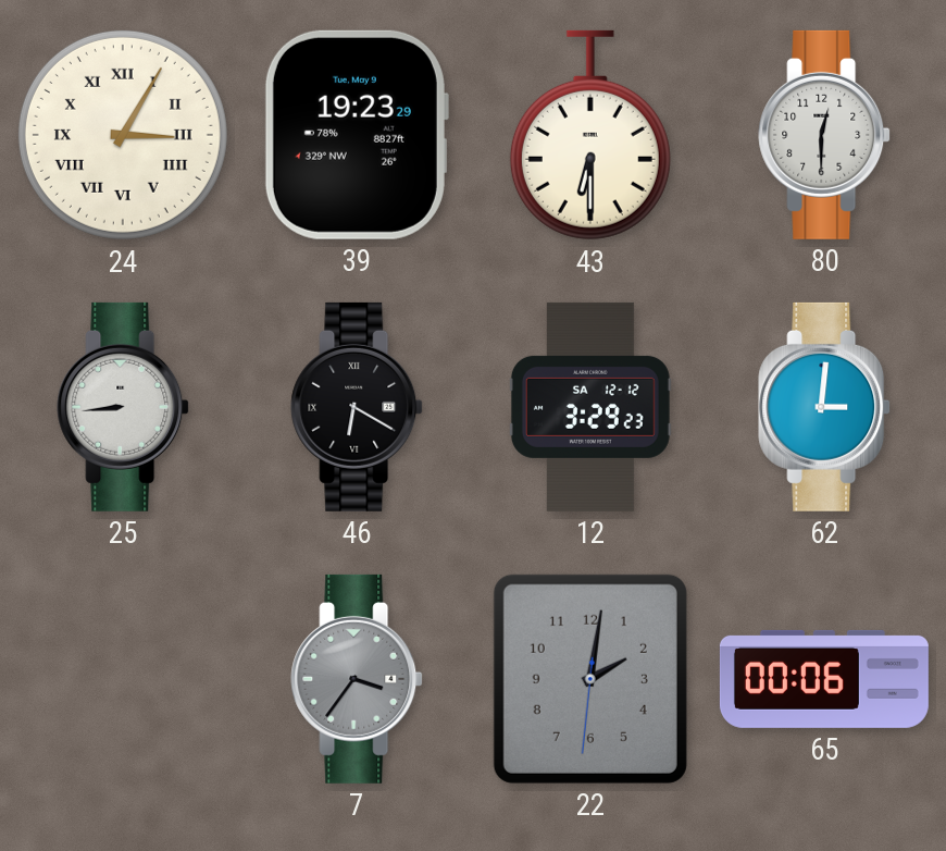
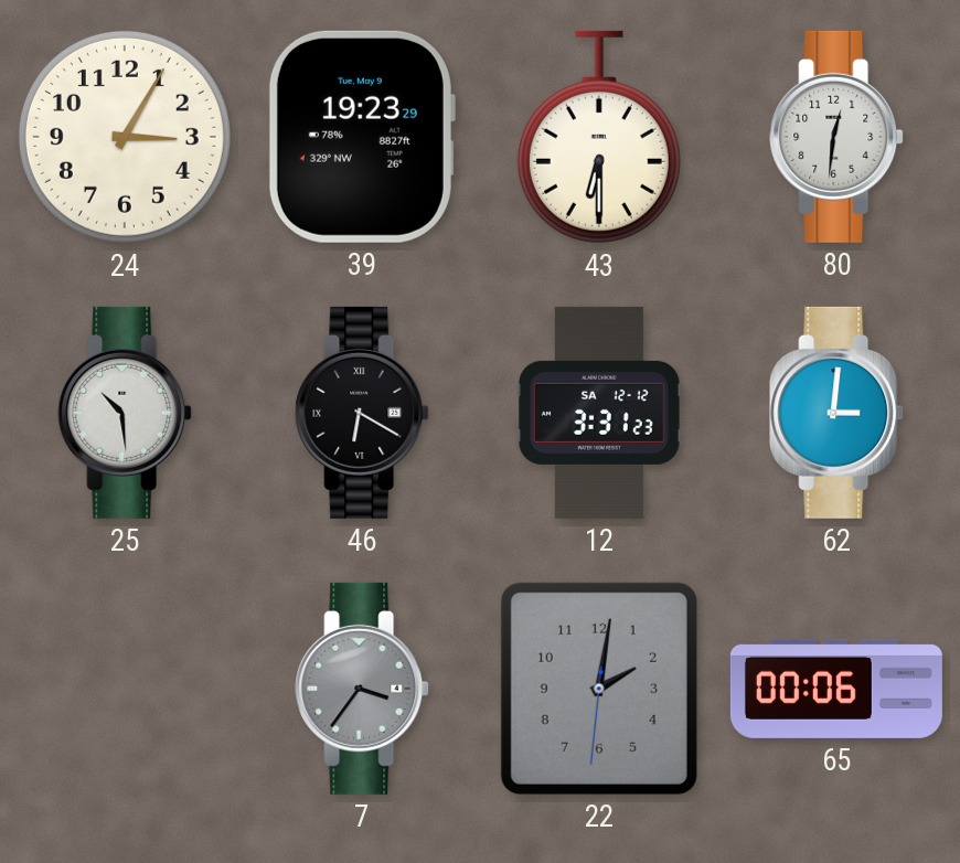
24 numerals: Roman -> Arabic
80: 12:30 -> 12:31
25: 8:44 -> 10:29
12: 3:29 -> 3:31
